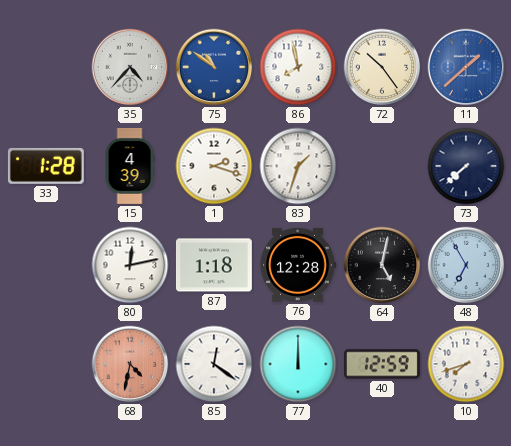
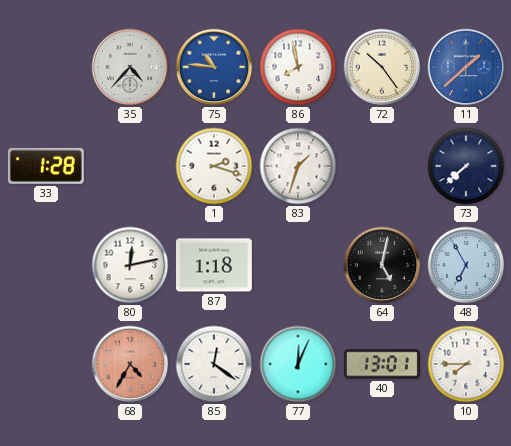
75: 10:51 -> 10:46
15: 4:39 -> none
76: 12:28 -> none
68: 4:32 -> 4:35
77: 12:00 -> 12:04
40: 12:59 -> 13:01
10: 7:42 -> 7:45
